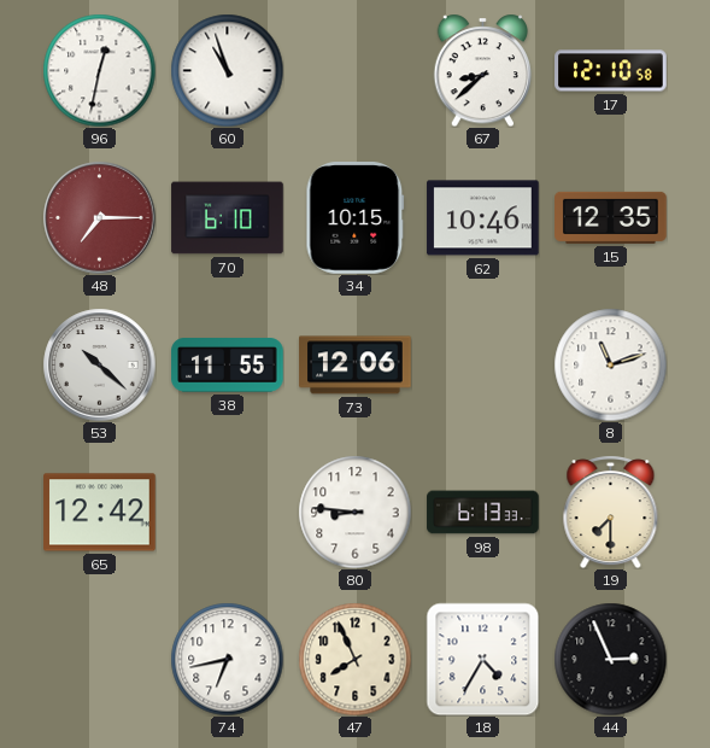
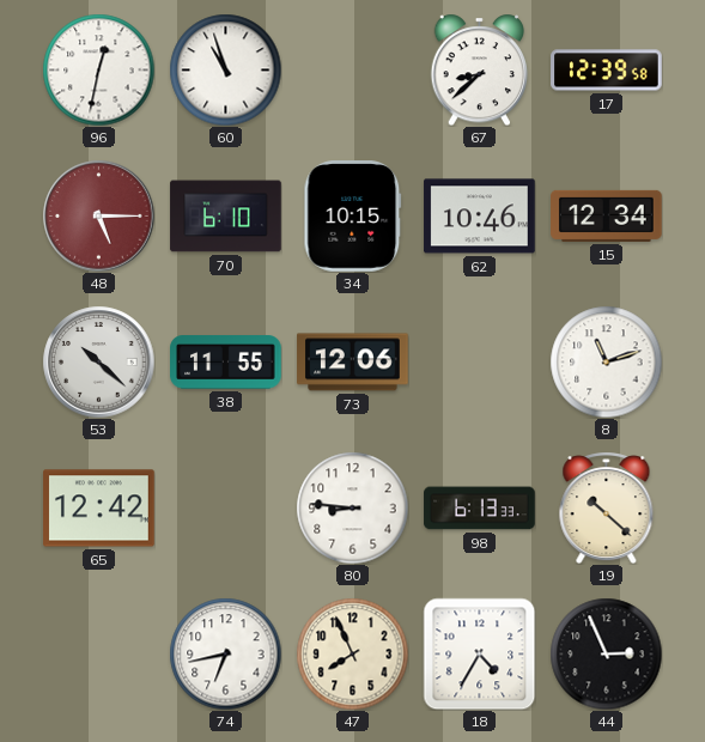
17: 12:10 -> 12:39
48: 7:15 -> 5:15
15: 12:35 -> 12:34
19: 7:30 -> 10:22
